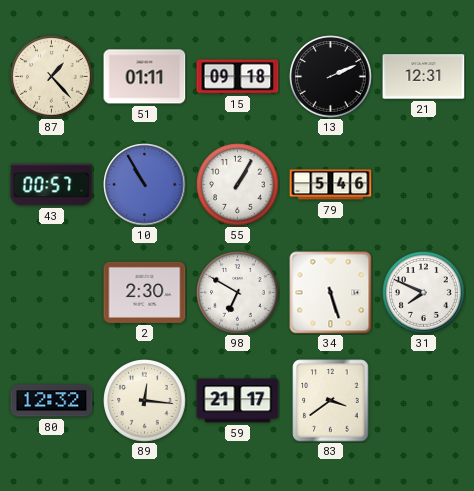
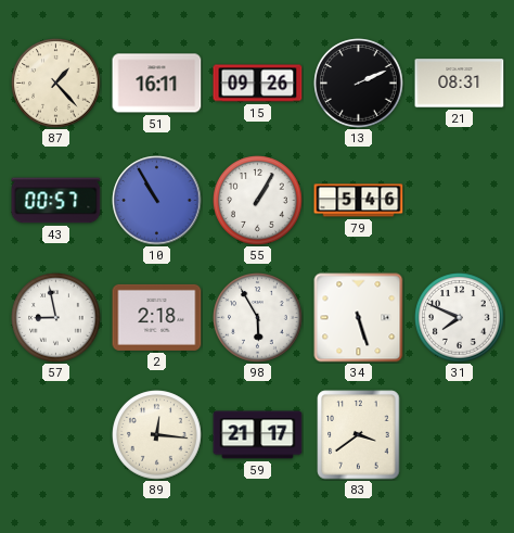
51: 01:11 -> 16:11
15: 09:18 -> 09:26
21: 12:31 -> 08:31
57: none -> 8:58
2: 2:30 -> 2:18
98: 6:50 -> 5:55
80: 12:32 -> none
